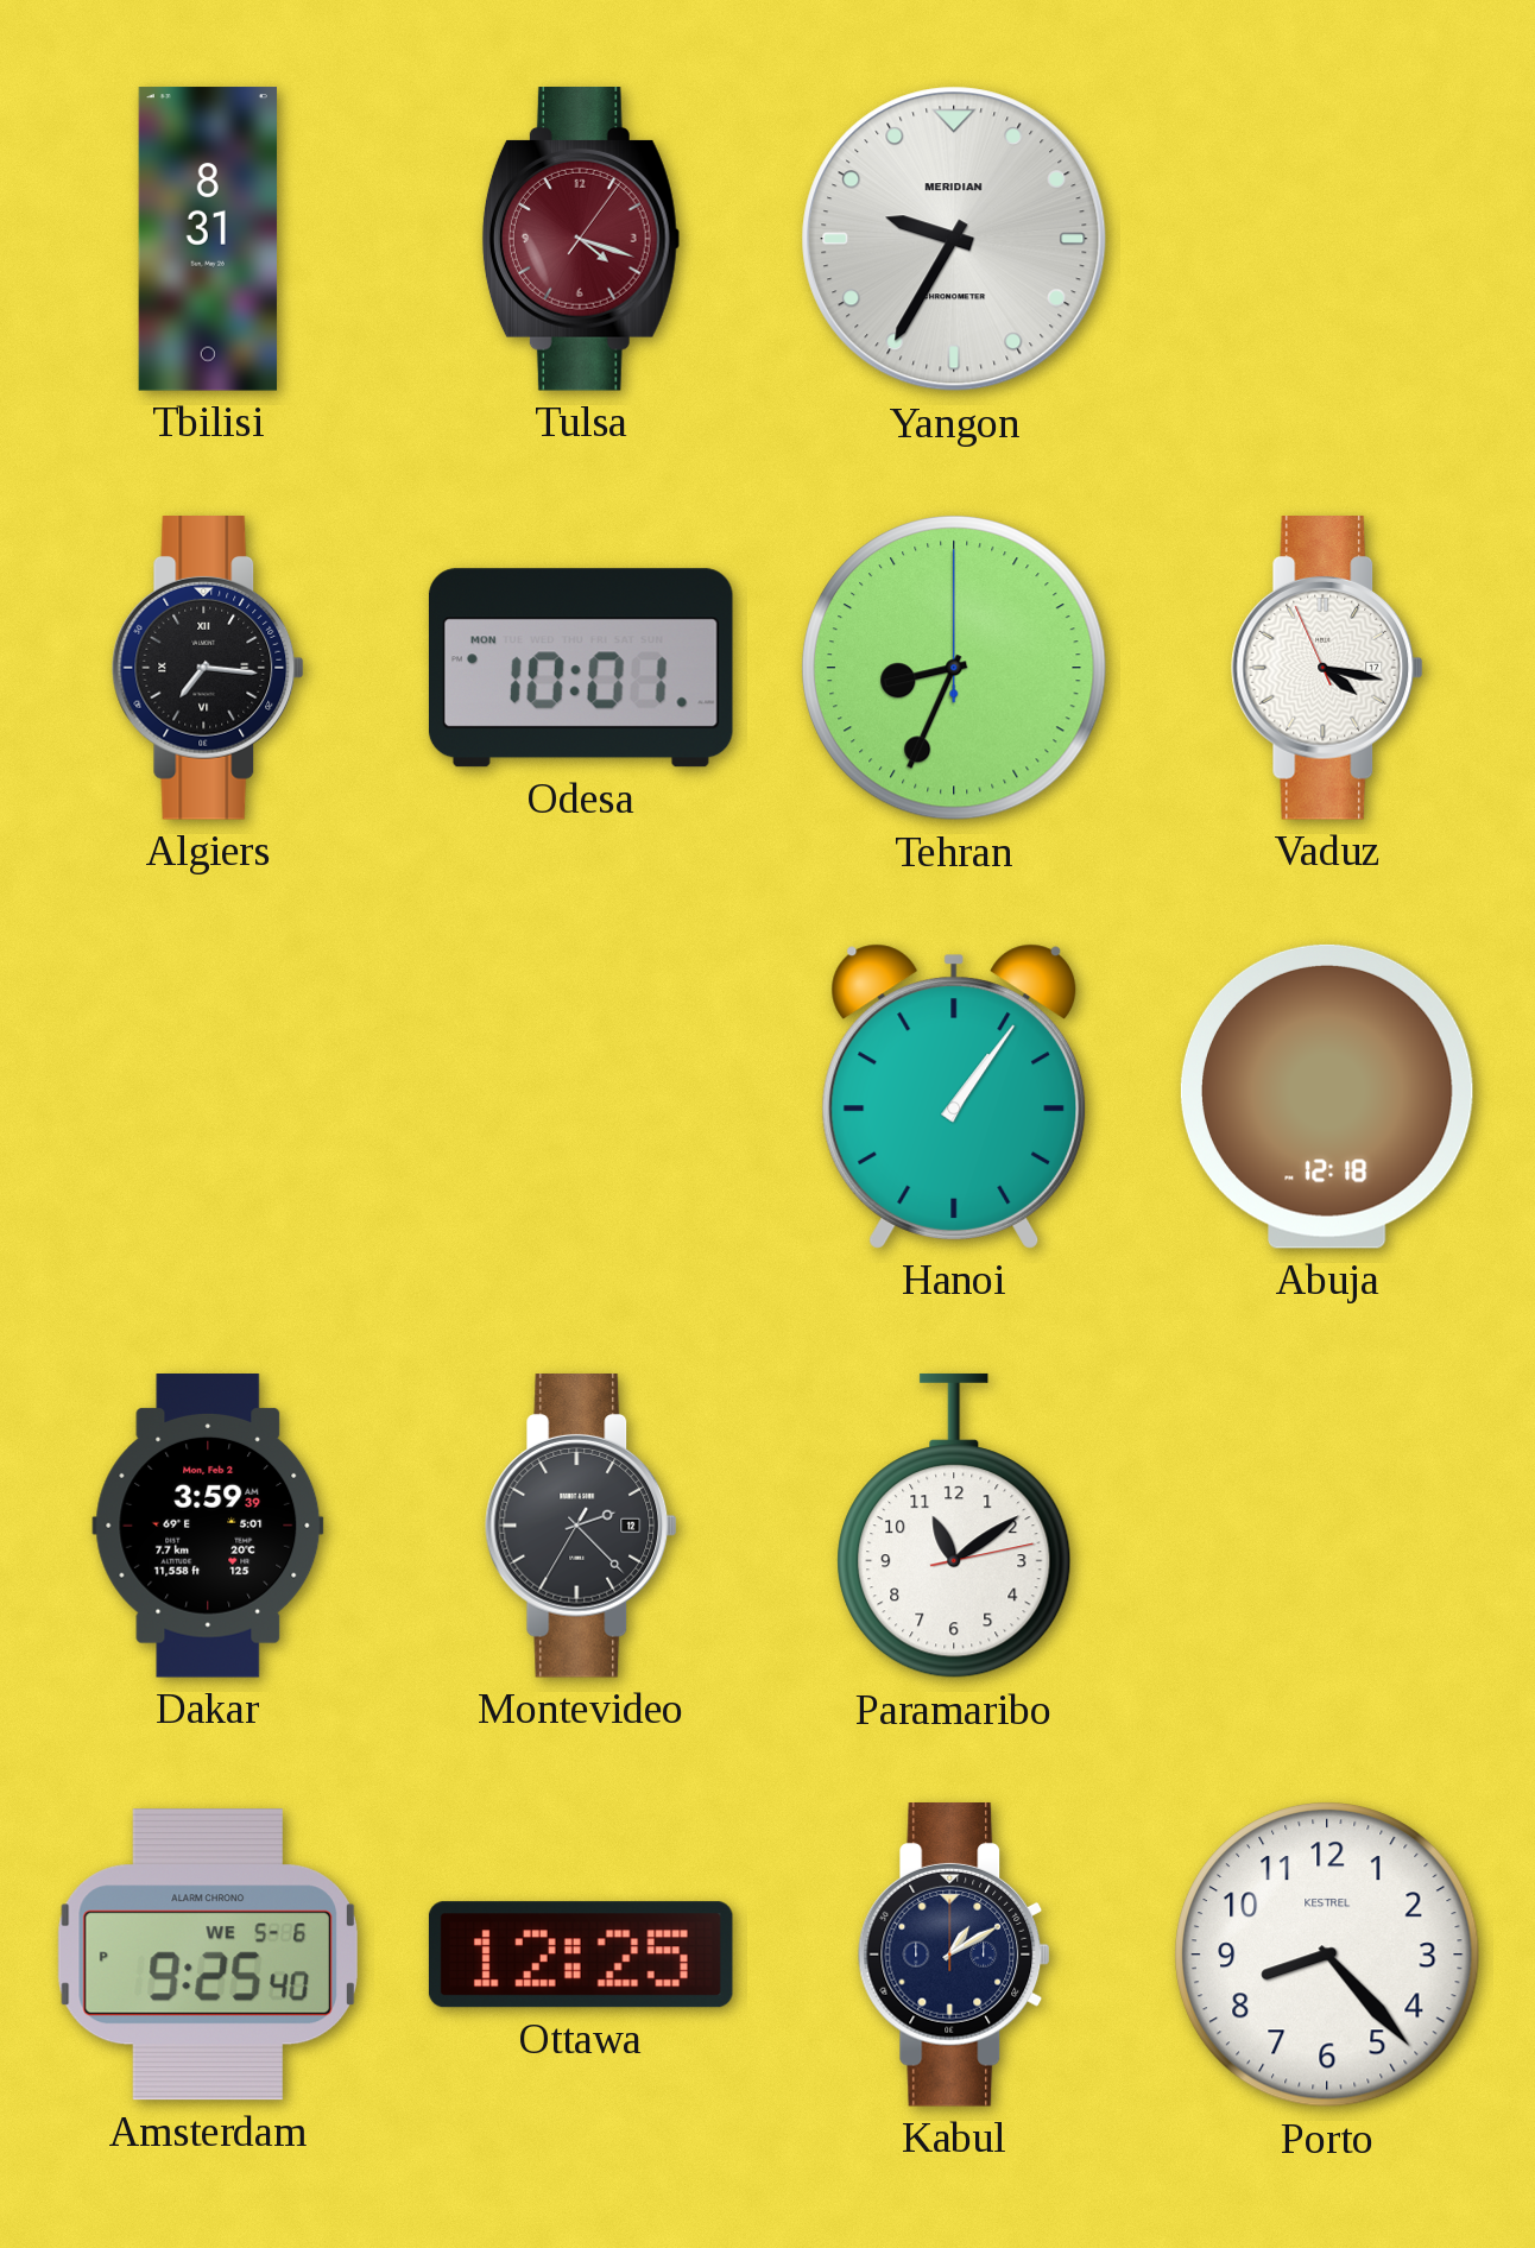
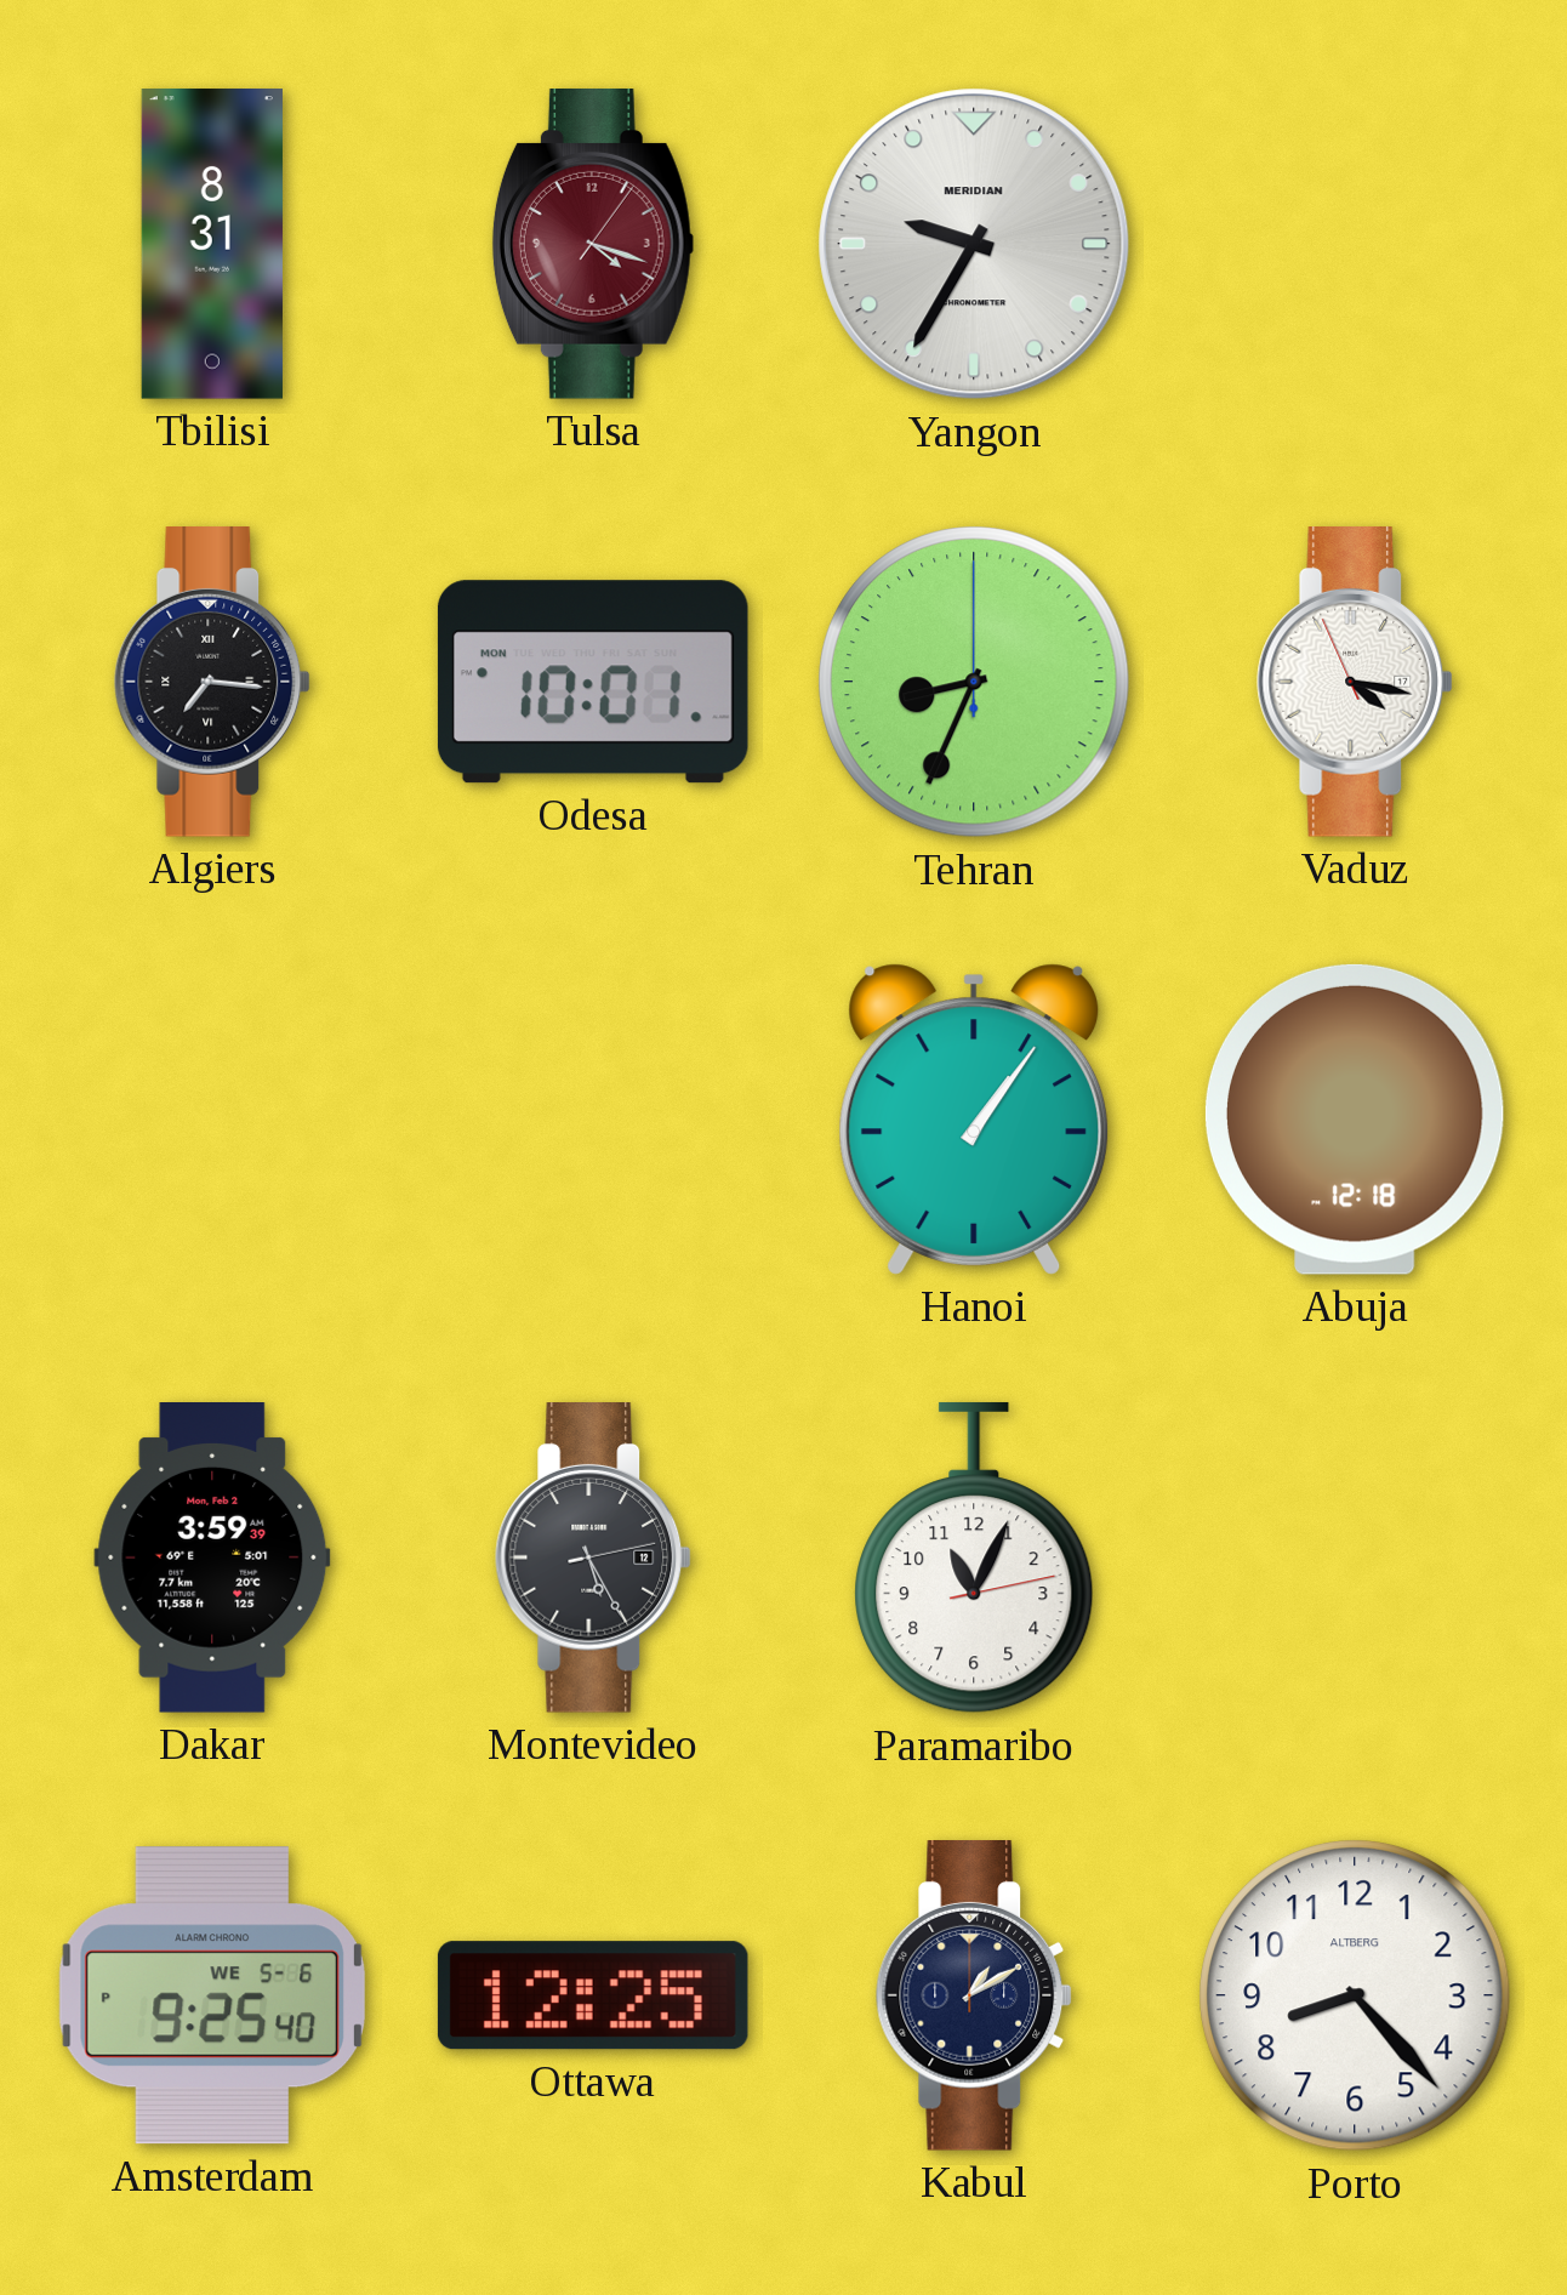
Montevideo: 2:22 -> 5:25
Paramaribo: 11:09 -> 11:04
Porto brand: KESTREL -> ALTBERG
